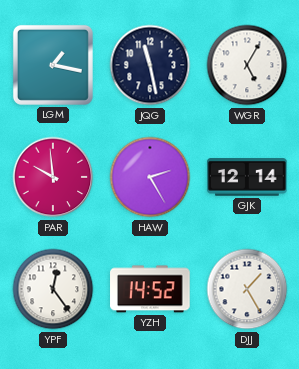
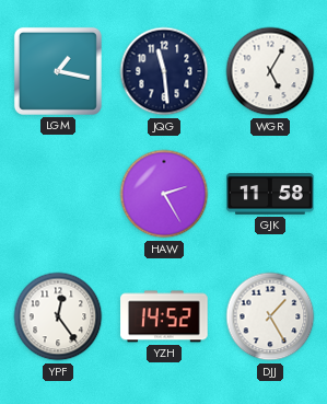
JQG: 11:28 -> 11:29
PAR: 9:59 -> none
GJK: 12:14 -> 11:58
